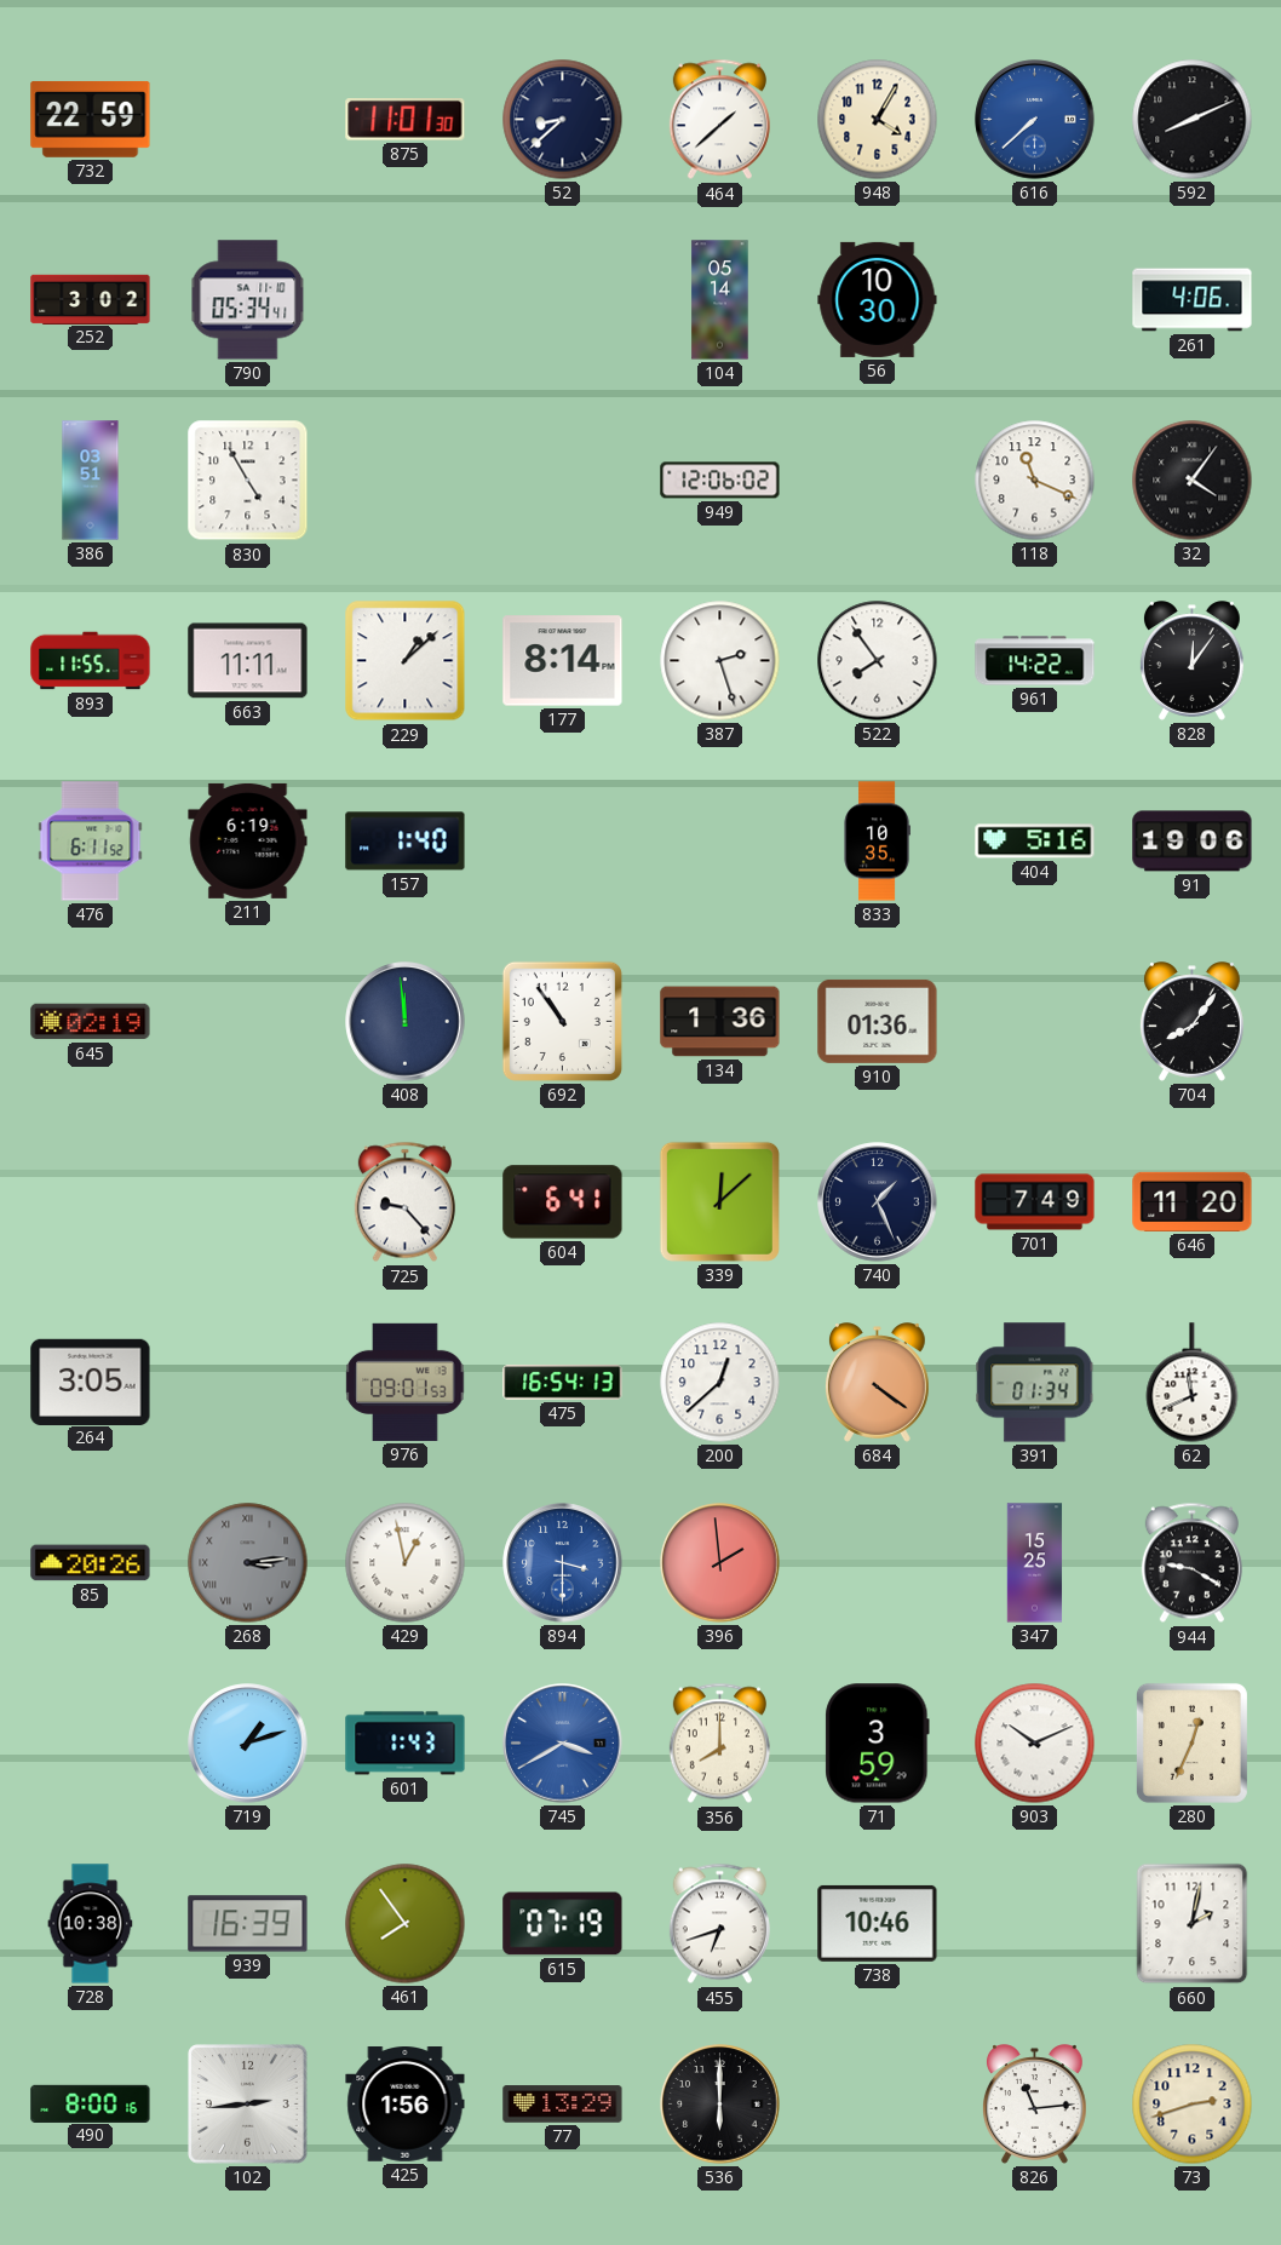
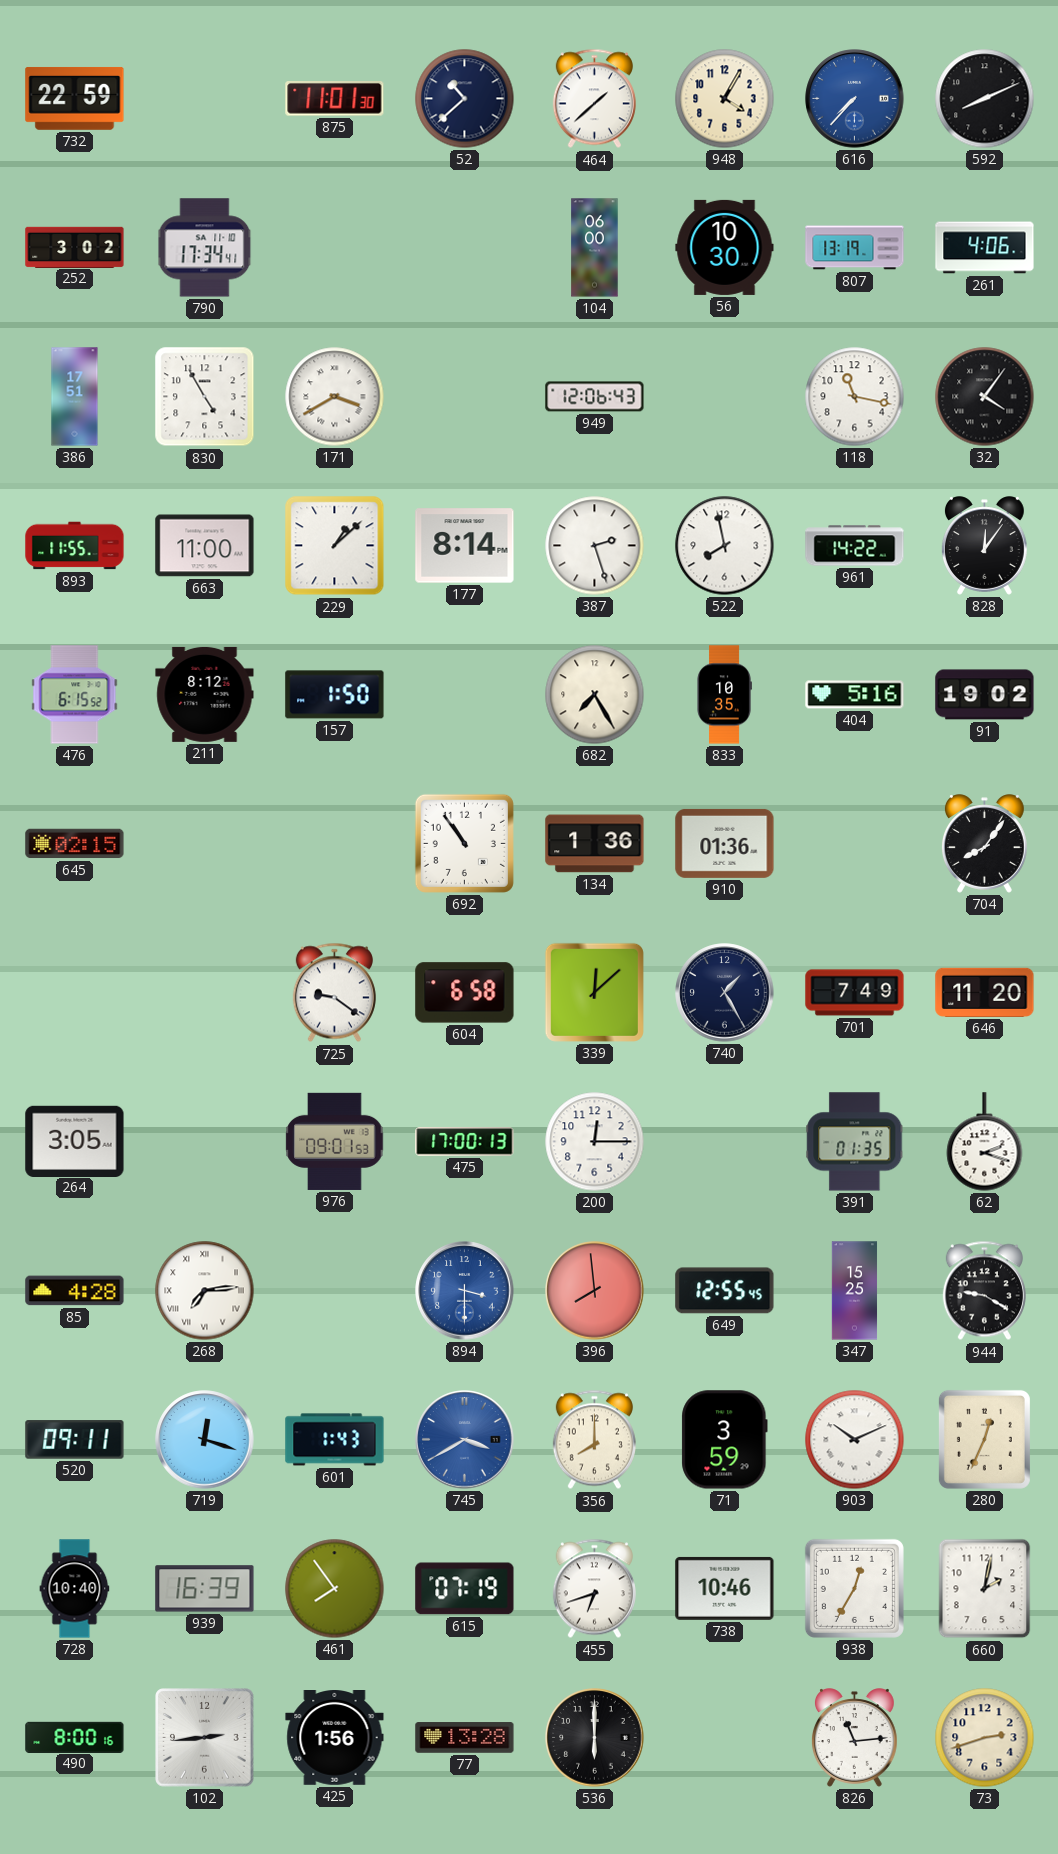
52: 8:38 -> 10:38
616: 7:38 -> 7:37
790: 05:34 -> 17:34
104: 05:14 -> 06:00
807: none -> 13:19
386: 03:51 -> 17:51
171: none -> 3:40
949: 12:06:02 -> 12:06:43
118: 11:19 -> 11:17
663: 11:11 -> 11:00
522: 7:54 -> 7:58
476: 6:11 -> 6:15
211: 6:19 -> 8:12
157: 1:40 -> 1:50
682: none -> 7:25
91: 19:06 -> 19:02
645: 02:19 -> 02:15
408: 11:59 -> none
725: 9:23 -> 9:21
604: 6:41 -> 6:58
740: 1:26 -> 1:25
475: 16:54 -> 17:00
200: 12:38 -> 12:15
684: 4:21 -> none
391: 01:34 -> 01:35
62: 11:41 -> 2:18
85: 20:26 -> 4:28
268: 3:14 -> 7:14
268 dial: grey -> white
429: 12:58 -> none
396: 1:59 -> 7:59
649: none -> 12:55
520: none -> 09:11
719: 1:12 -> 12:18
728: 10:38 -> 10:40
938: none -> 12:35
77: 13:29 -> 13:28
